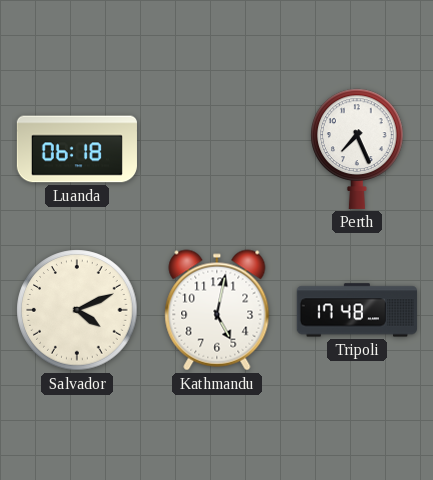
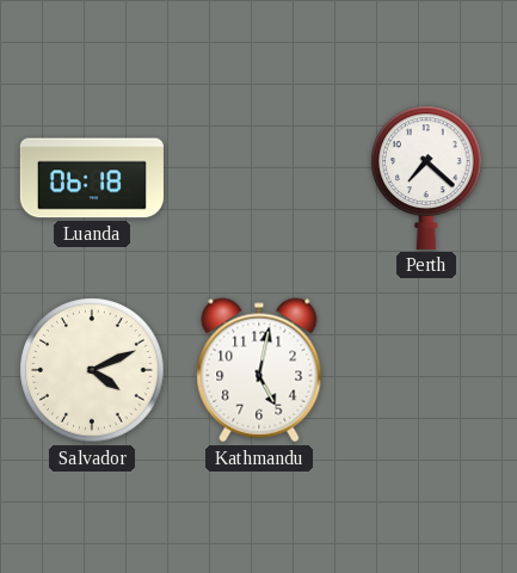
Perth: 7:26 -> 7:22
Tripoli: 17:48 -> none
